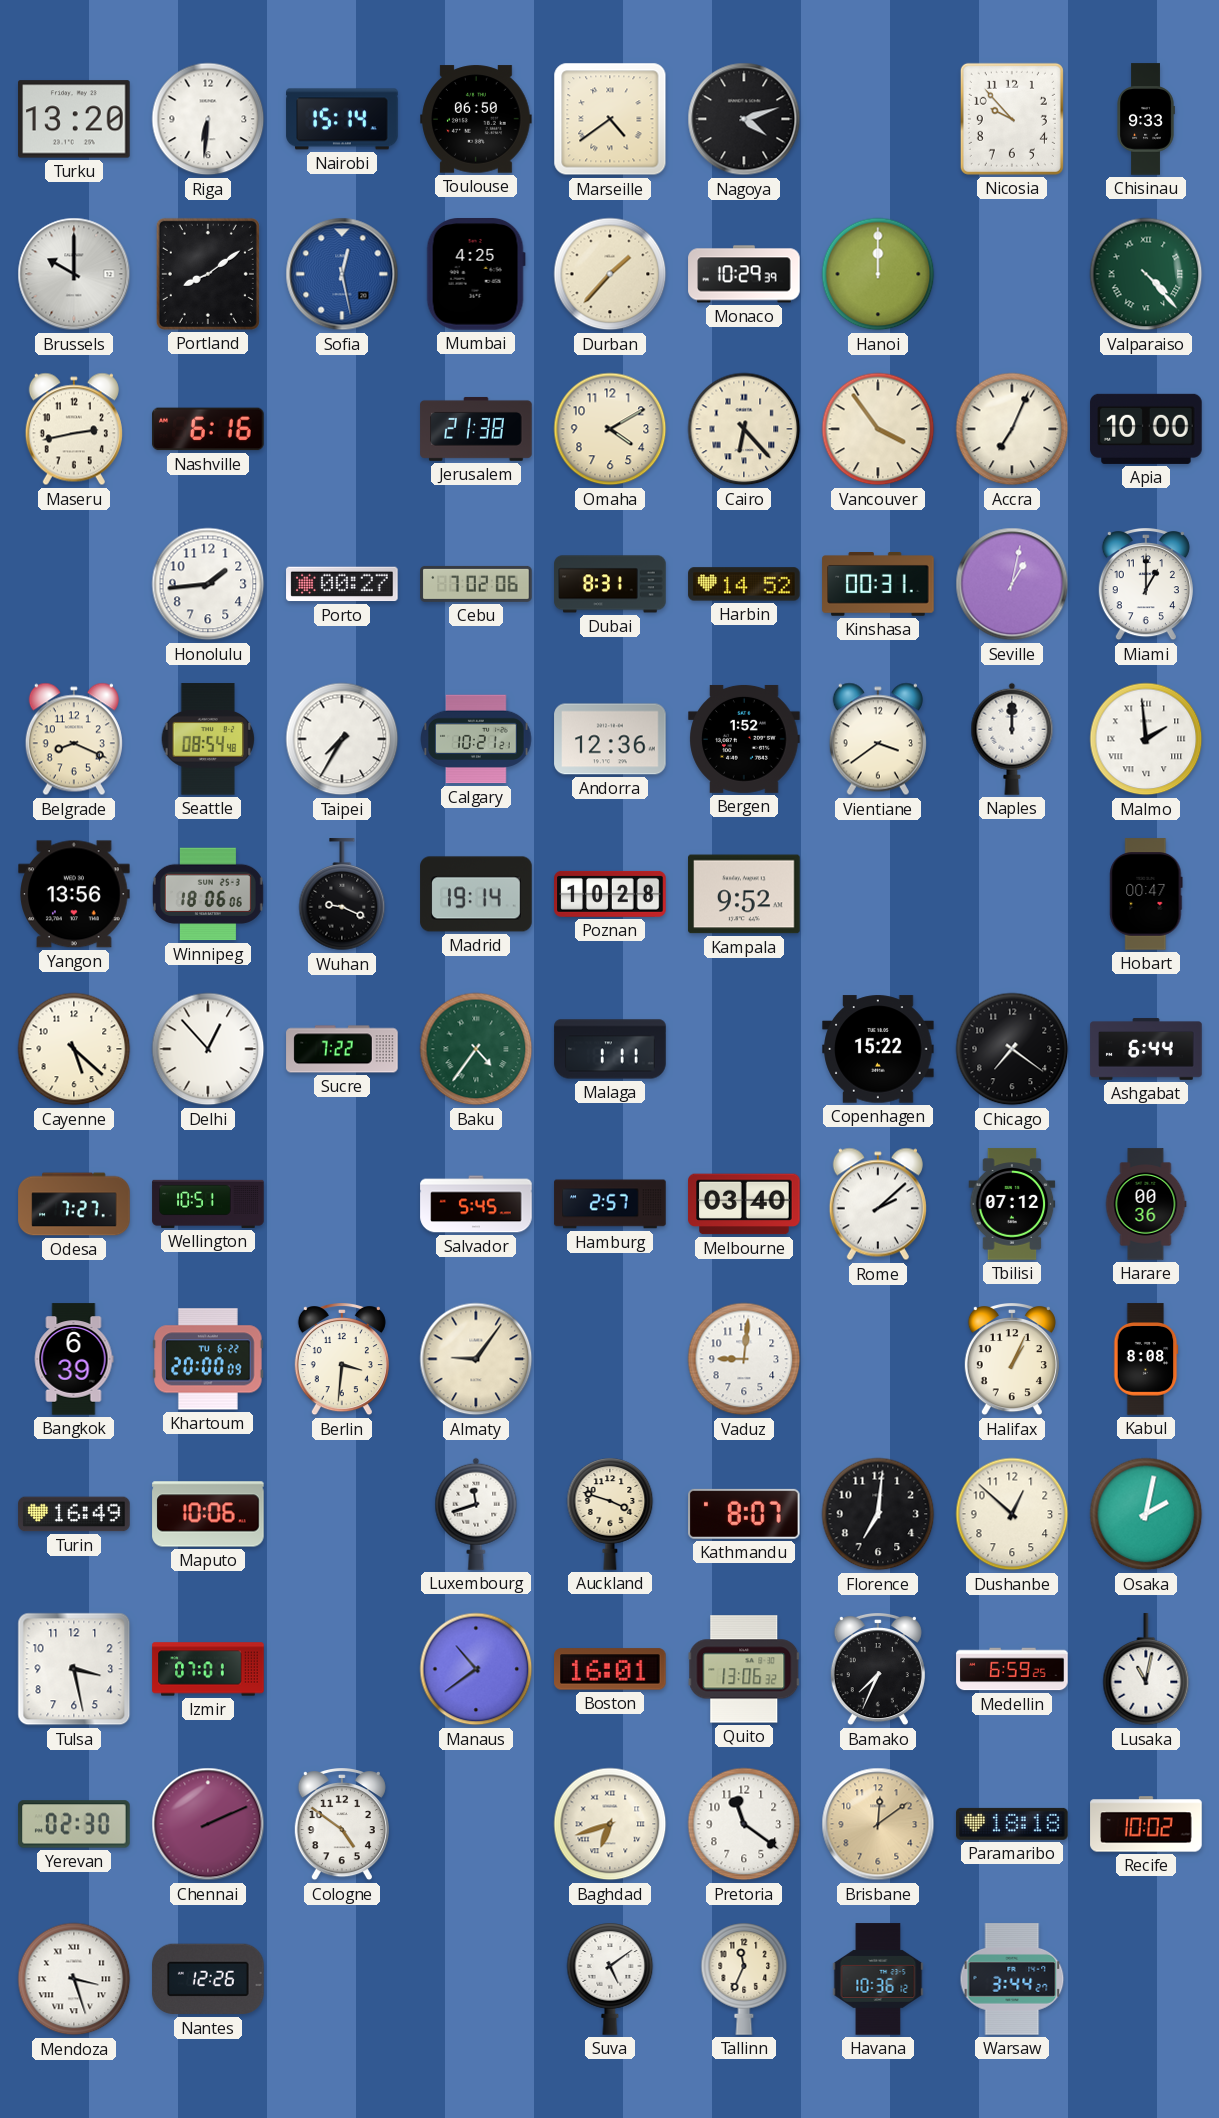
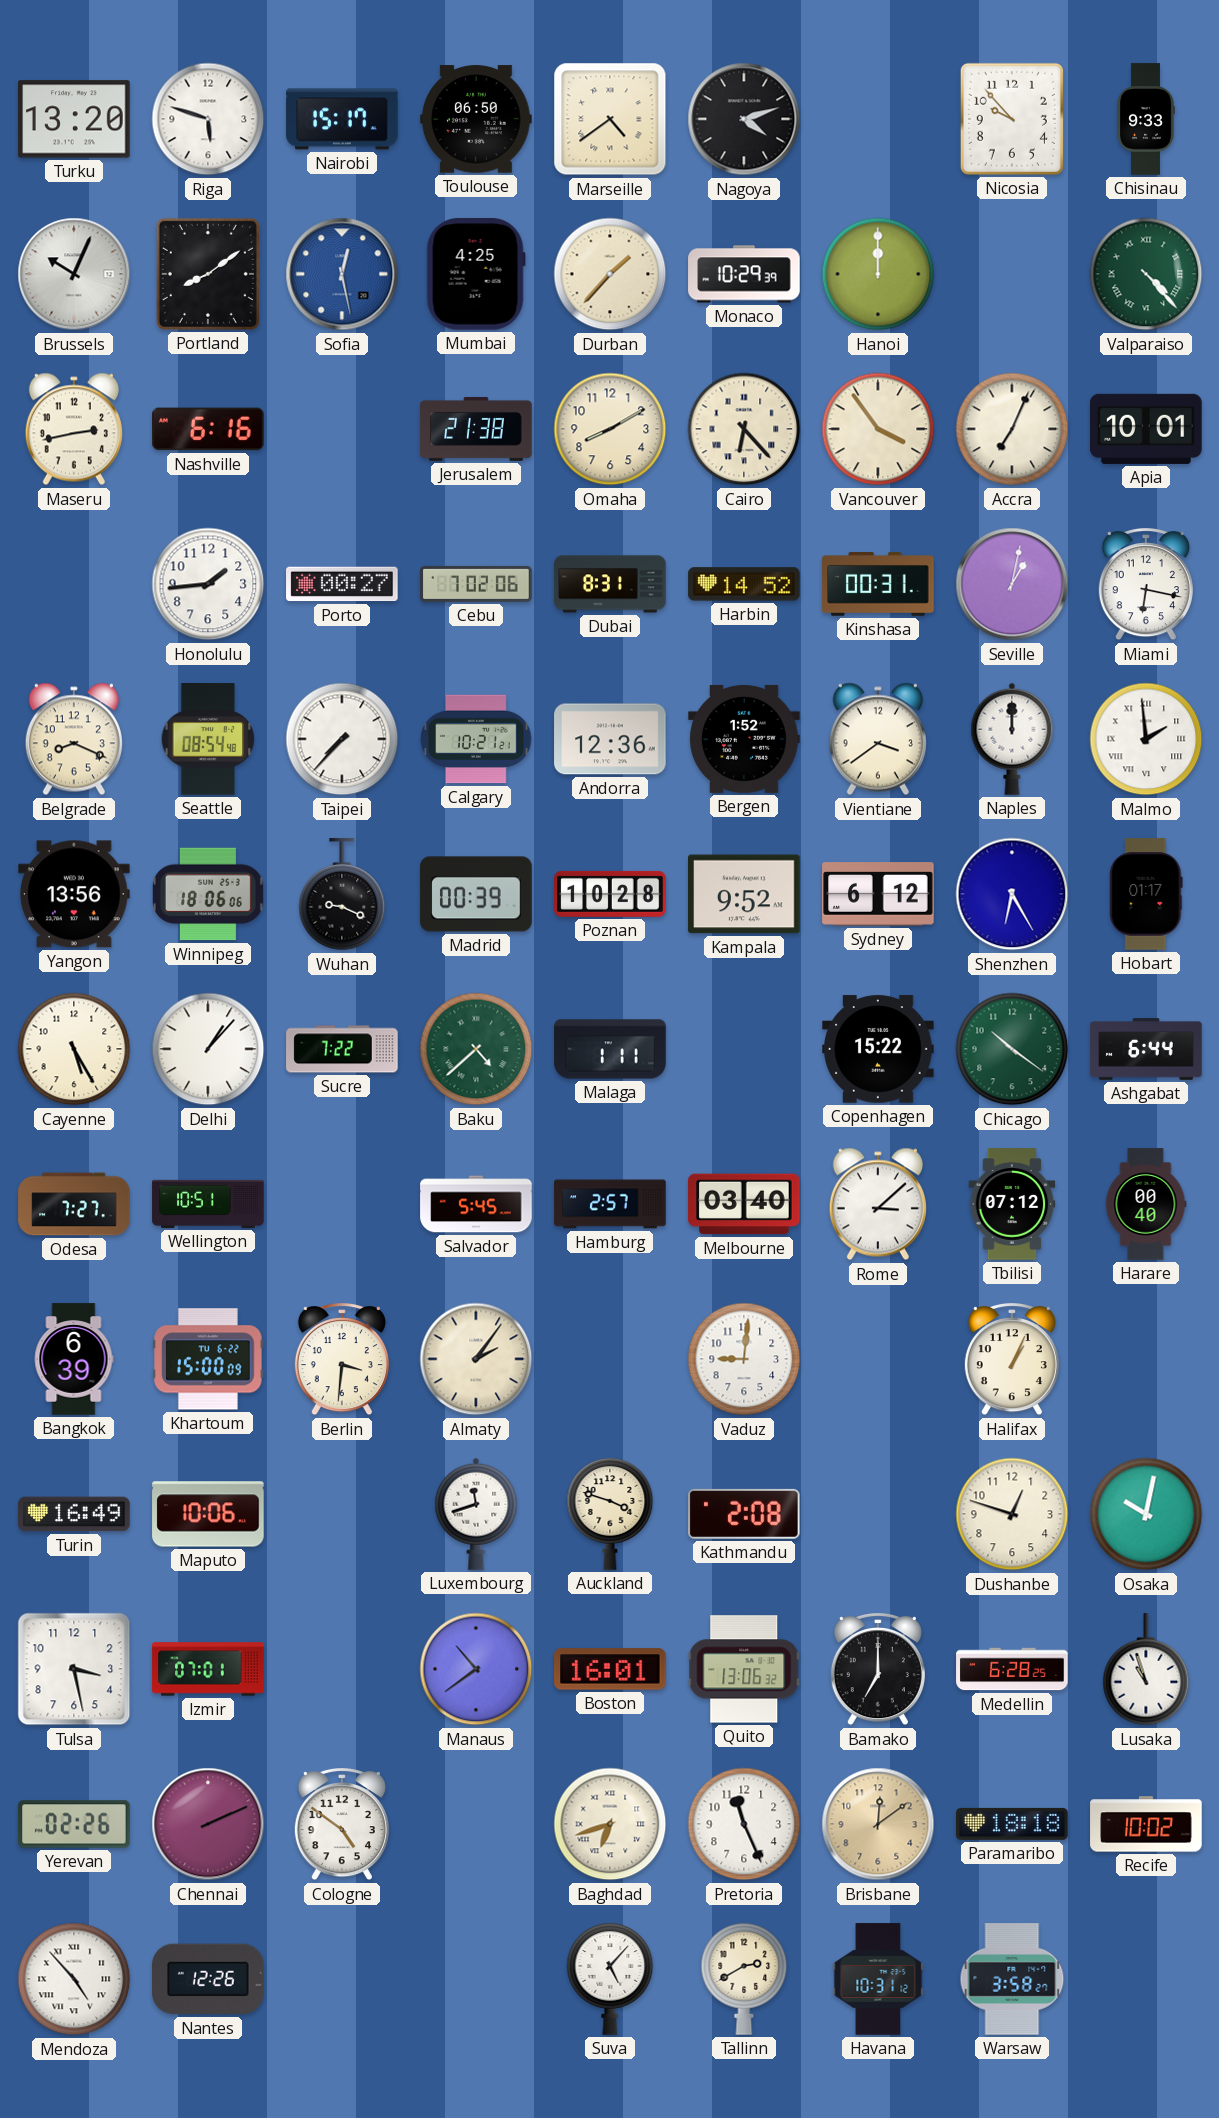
Riga: 6:31 -> 5:48
Nairobi: 15:14 -> 15:17
Brussels: 10:00 -> 10:04
Omaha: 4:10 -> 8:10
Apia: 10:00 -> 10:01
Miami: 1:00 -> 6:17
Taipei: 7:35 -> 7:37
Madrid: 19:14 -> 00:39
Sydney: none -> 6:12
Shenzhen: none -> 6:25
Hobart: 00:47 -> 01:17
Cayenne: 5:22 -> 5:25
Delhi: 12:53 -> 1:07
Baku: 4:36 -> 4:38
Chicago: 7:21 -> 10:21
Chicago dial: black -> green
Rome: 2:08 -> 3:08
Harare: 00:36 -> 00:40
Khartoum: 20:00 -> 15:00
Almaty: 9:06 -> 2:06
Kabul: 8:08 -> none
Kathmandu: 8:07 -> 2:08
Florence: 7:01 -> none
Dushanbe: 12:52 -> 12:48
Osaka: 2:02 -> 10:02
Bamako: 7:34 -> 7:00
Medellin: 6:59 -> 6:28
Lusaka: 11:02 -> 10:57
Yerevan: 02:30 -> 02:26
Pretoria: 11:21 -> 11:26
Mendoza: 3:27 -> 4:53
Suva: 5:09 -> 5:07
Tallinn: 11:34 -> 2:40
Havana: 10:36 -> 10:31
Warsaw: 3:44 -> 3:58
